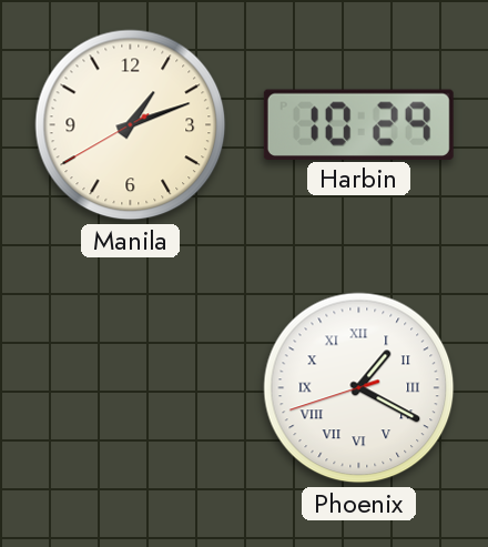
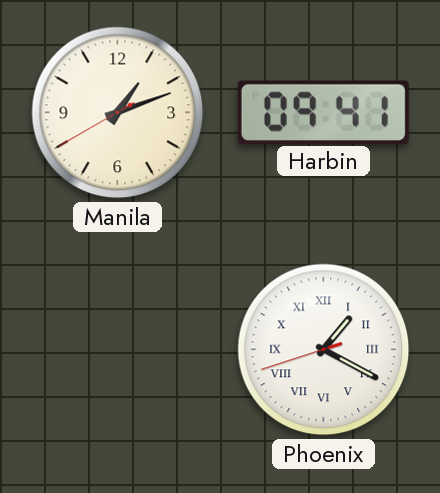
Harbin: 10:29 -> 09:41
